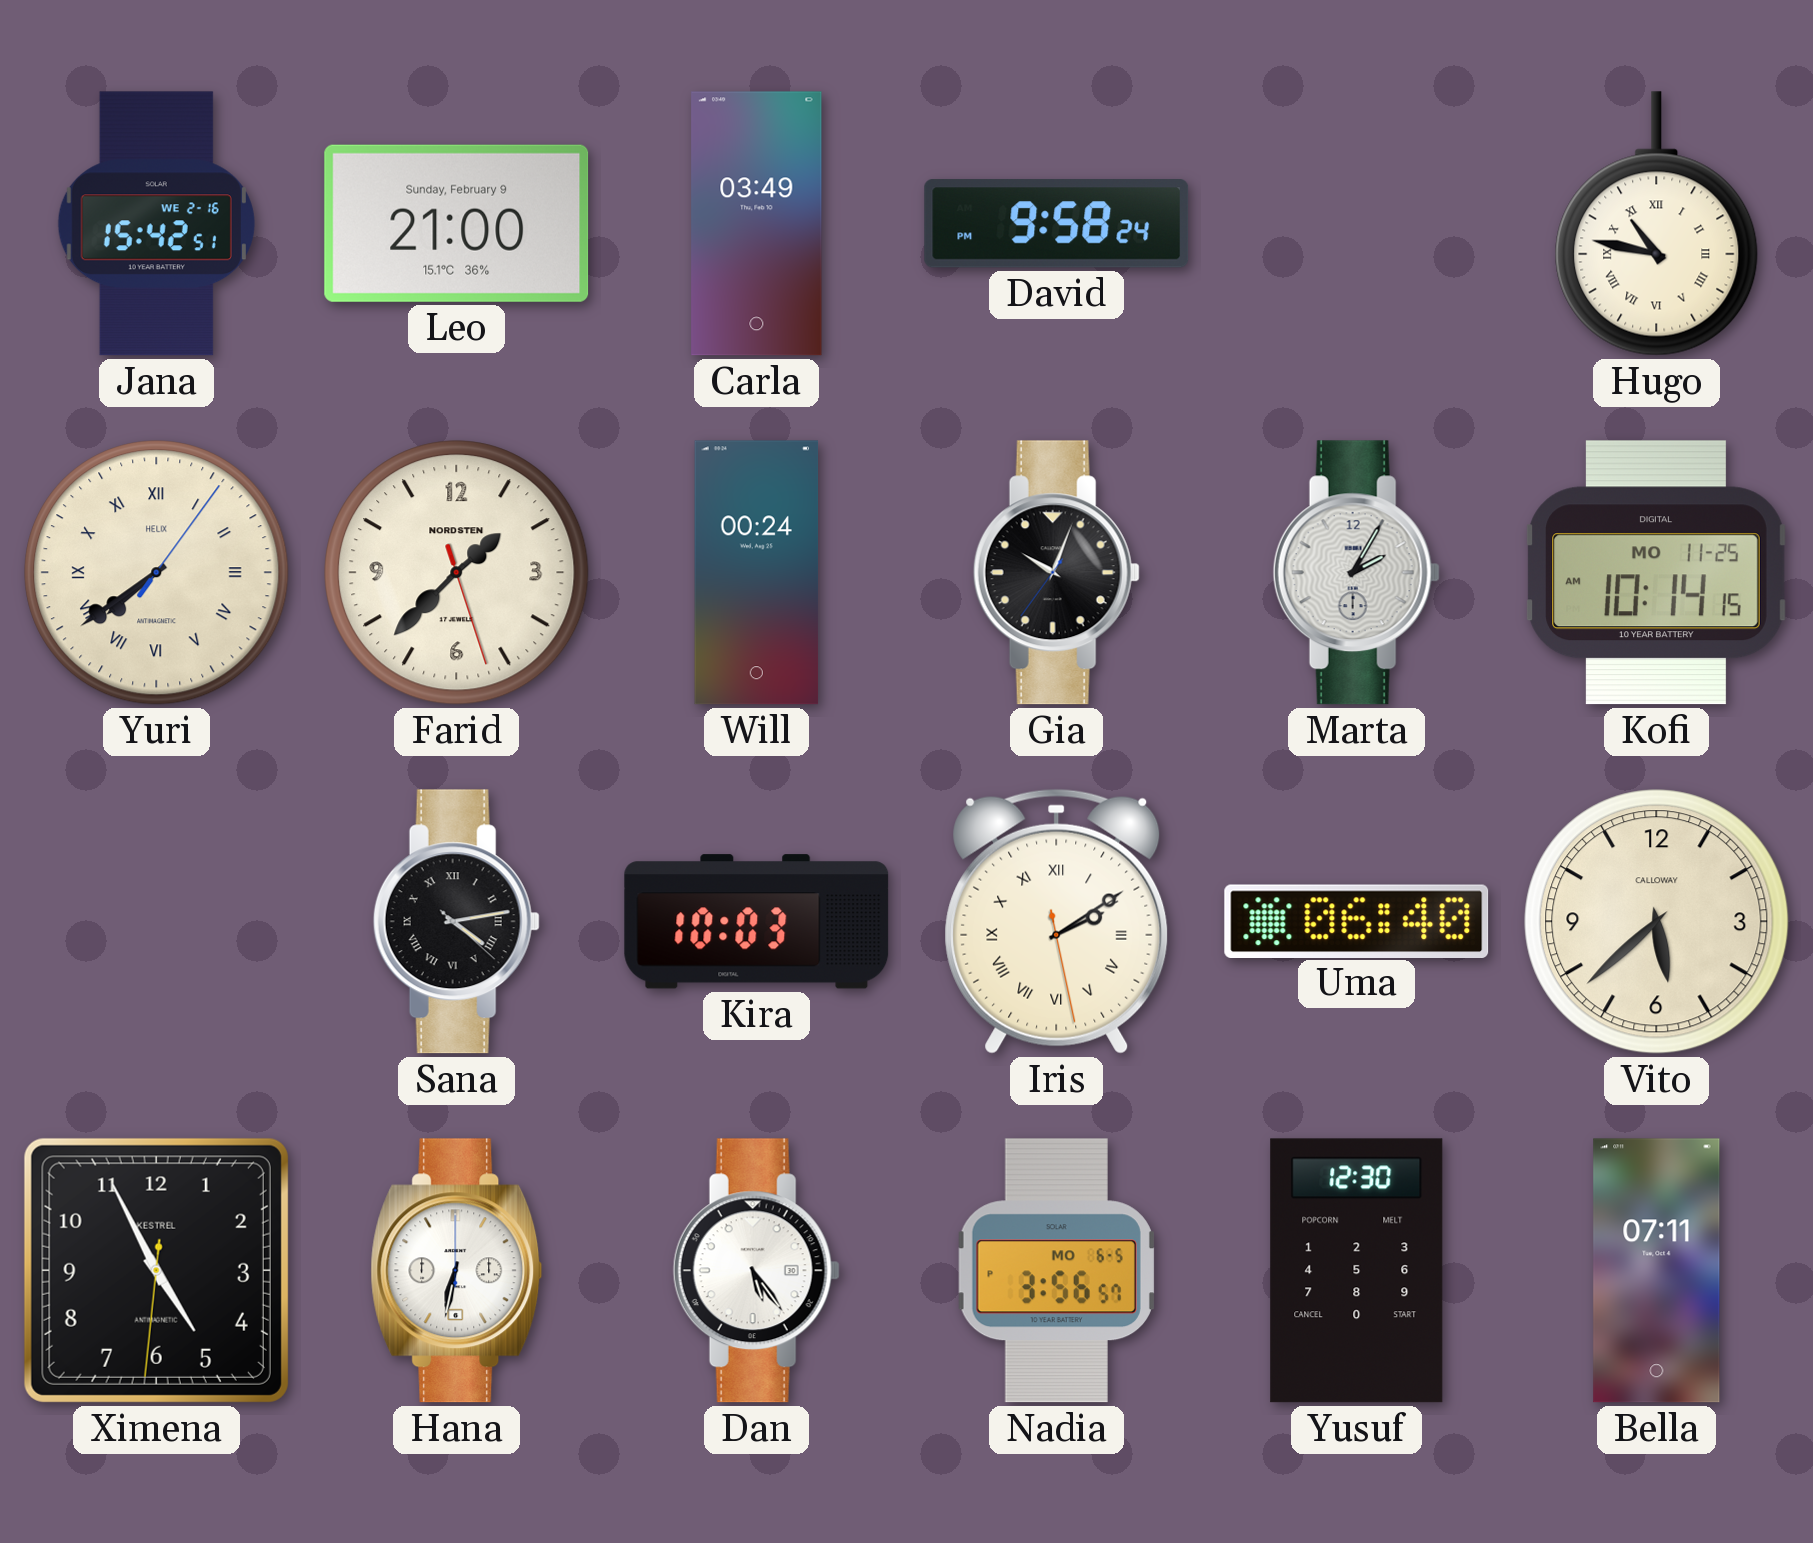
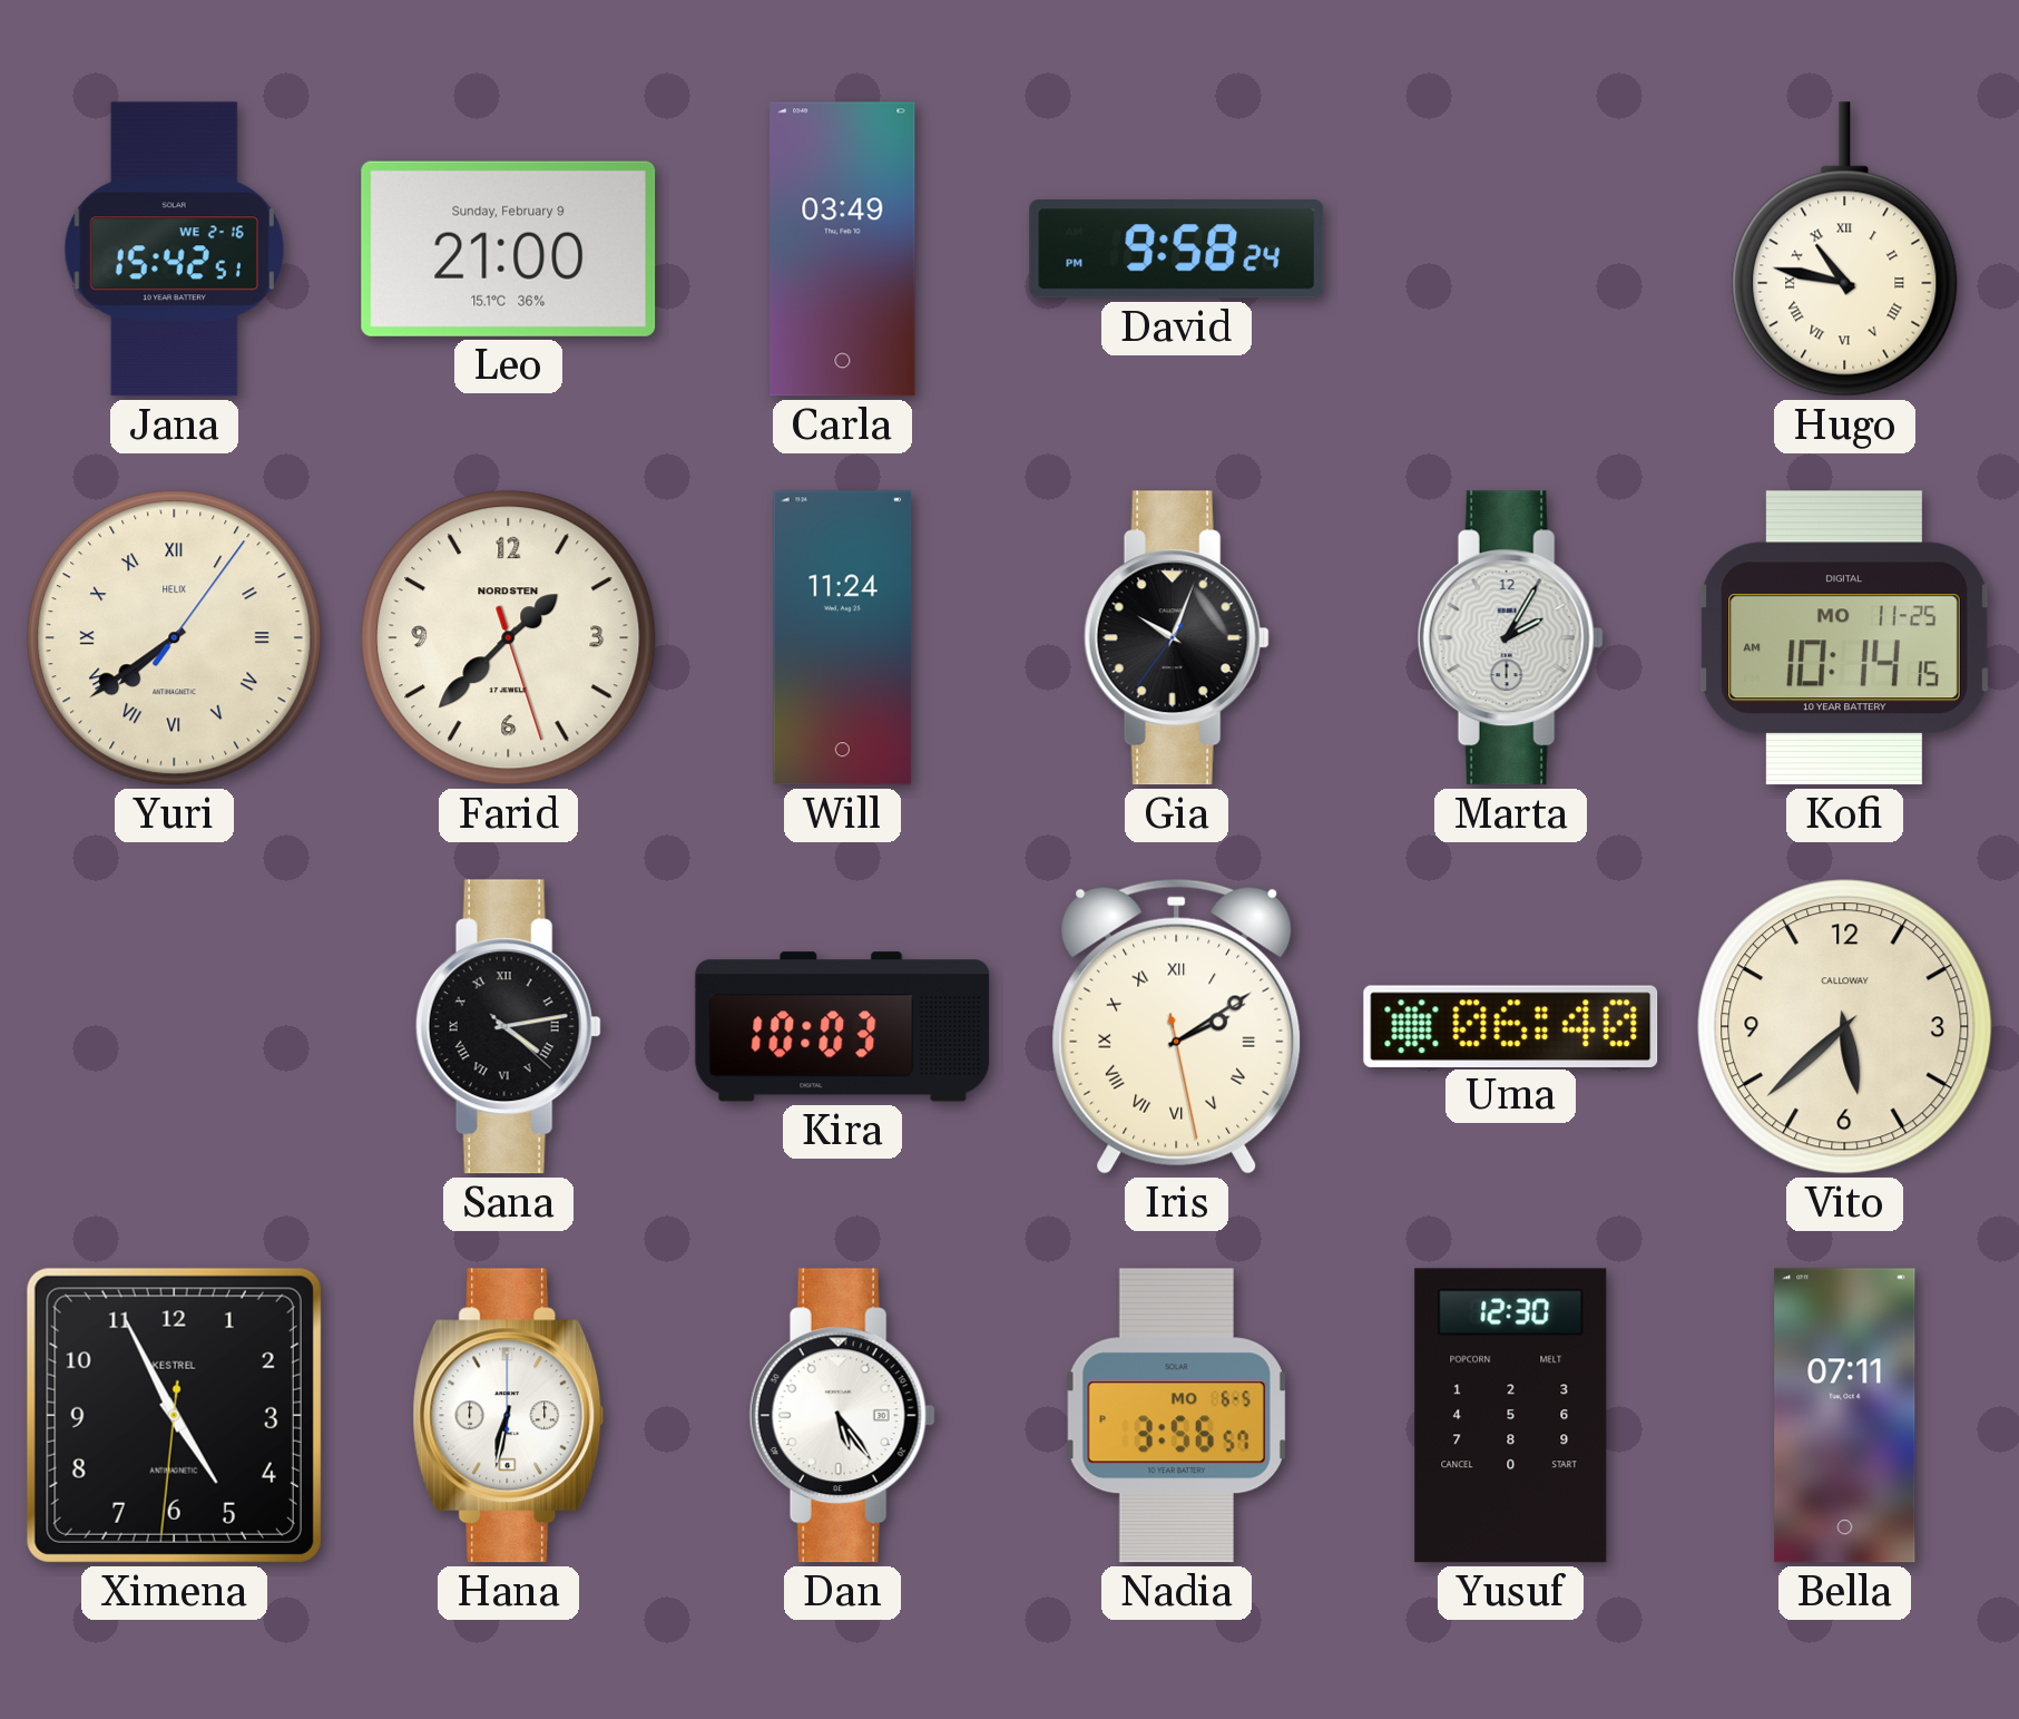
Will: 00:24 -> 11:24
